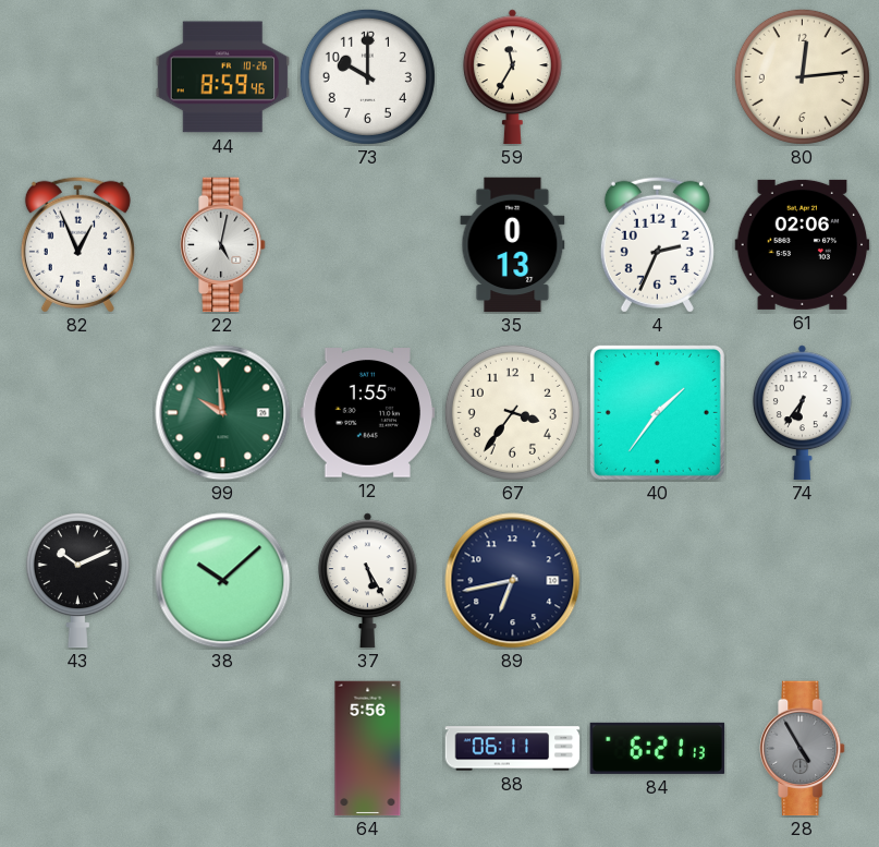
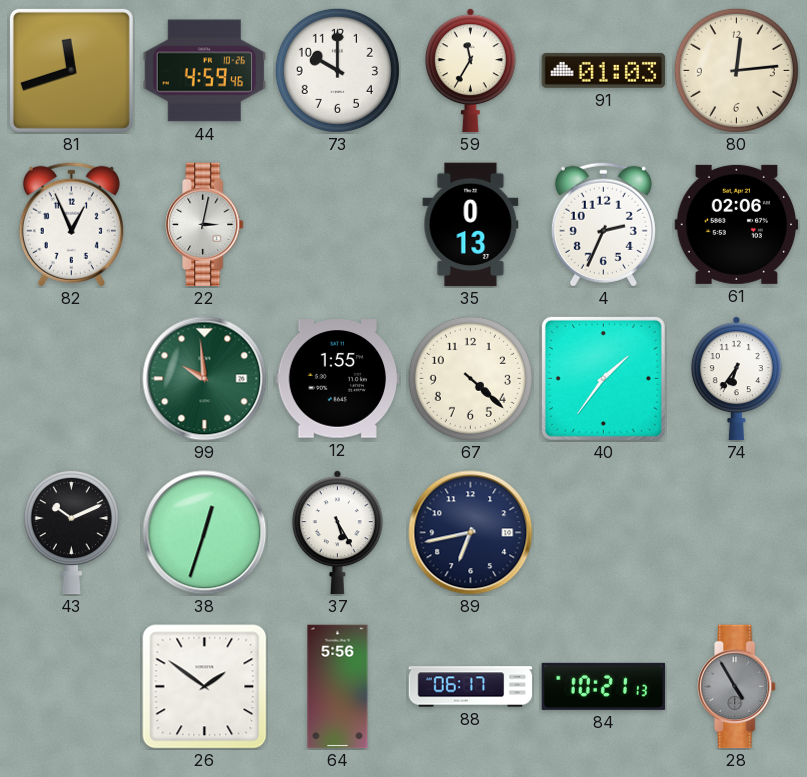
81: none -> 11:42
44: 8:59 -> 4:59
91: none -> 01:03
22: 5:02 -> 3:02
67: 3:36 -> 4:22
38: 10:08 -> 12:33
26: none -> 1:51
88: 06:11 -> 06:17
84: 6:21 -> 10:21
